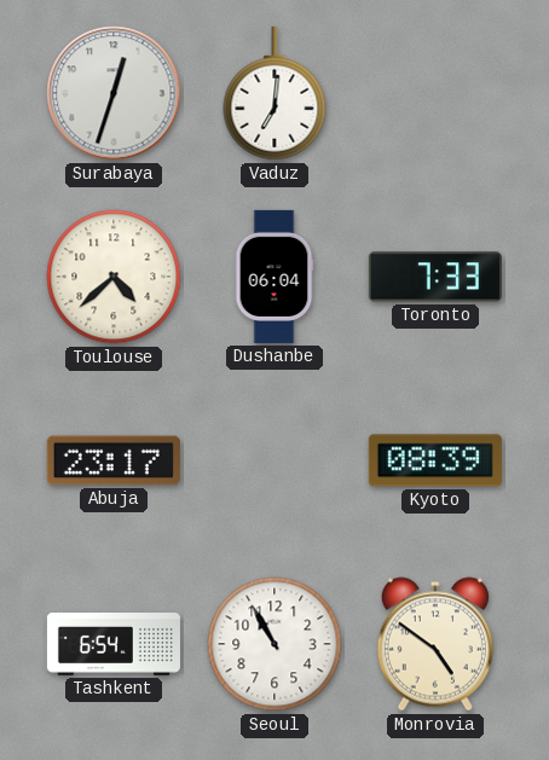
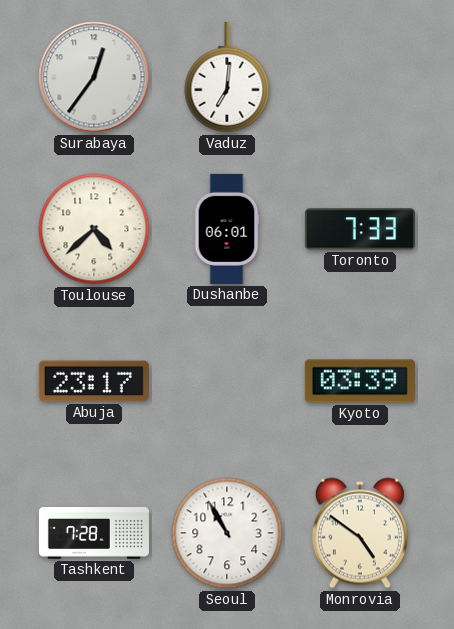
Surabaya: 12:33 -> 12:36
Dushanbe: 06:04 -> 06:01
Kyoto: 08:39 -> 03:39
Tashkent: 6:54 -> 7:28
